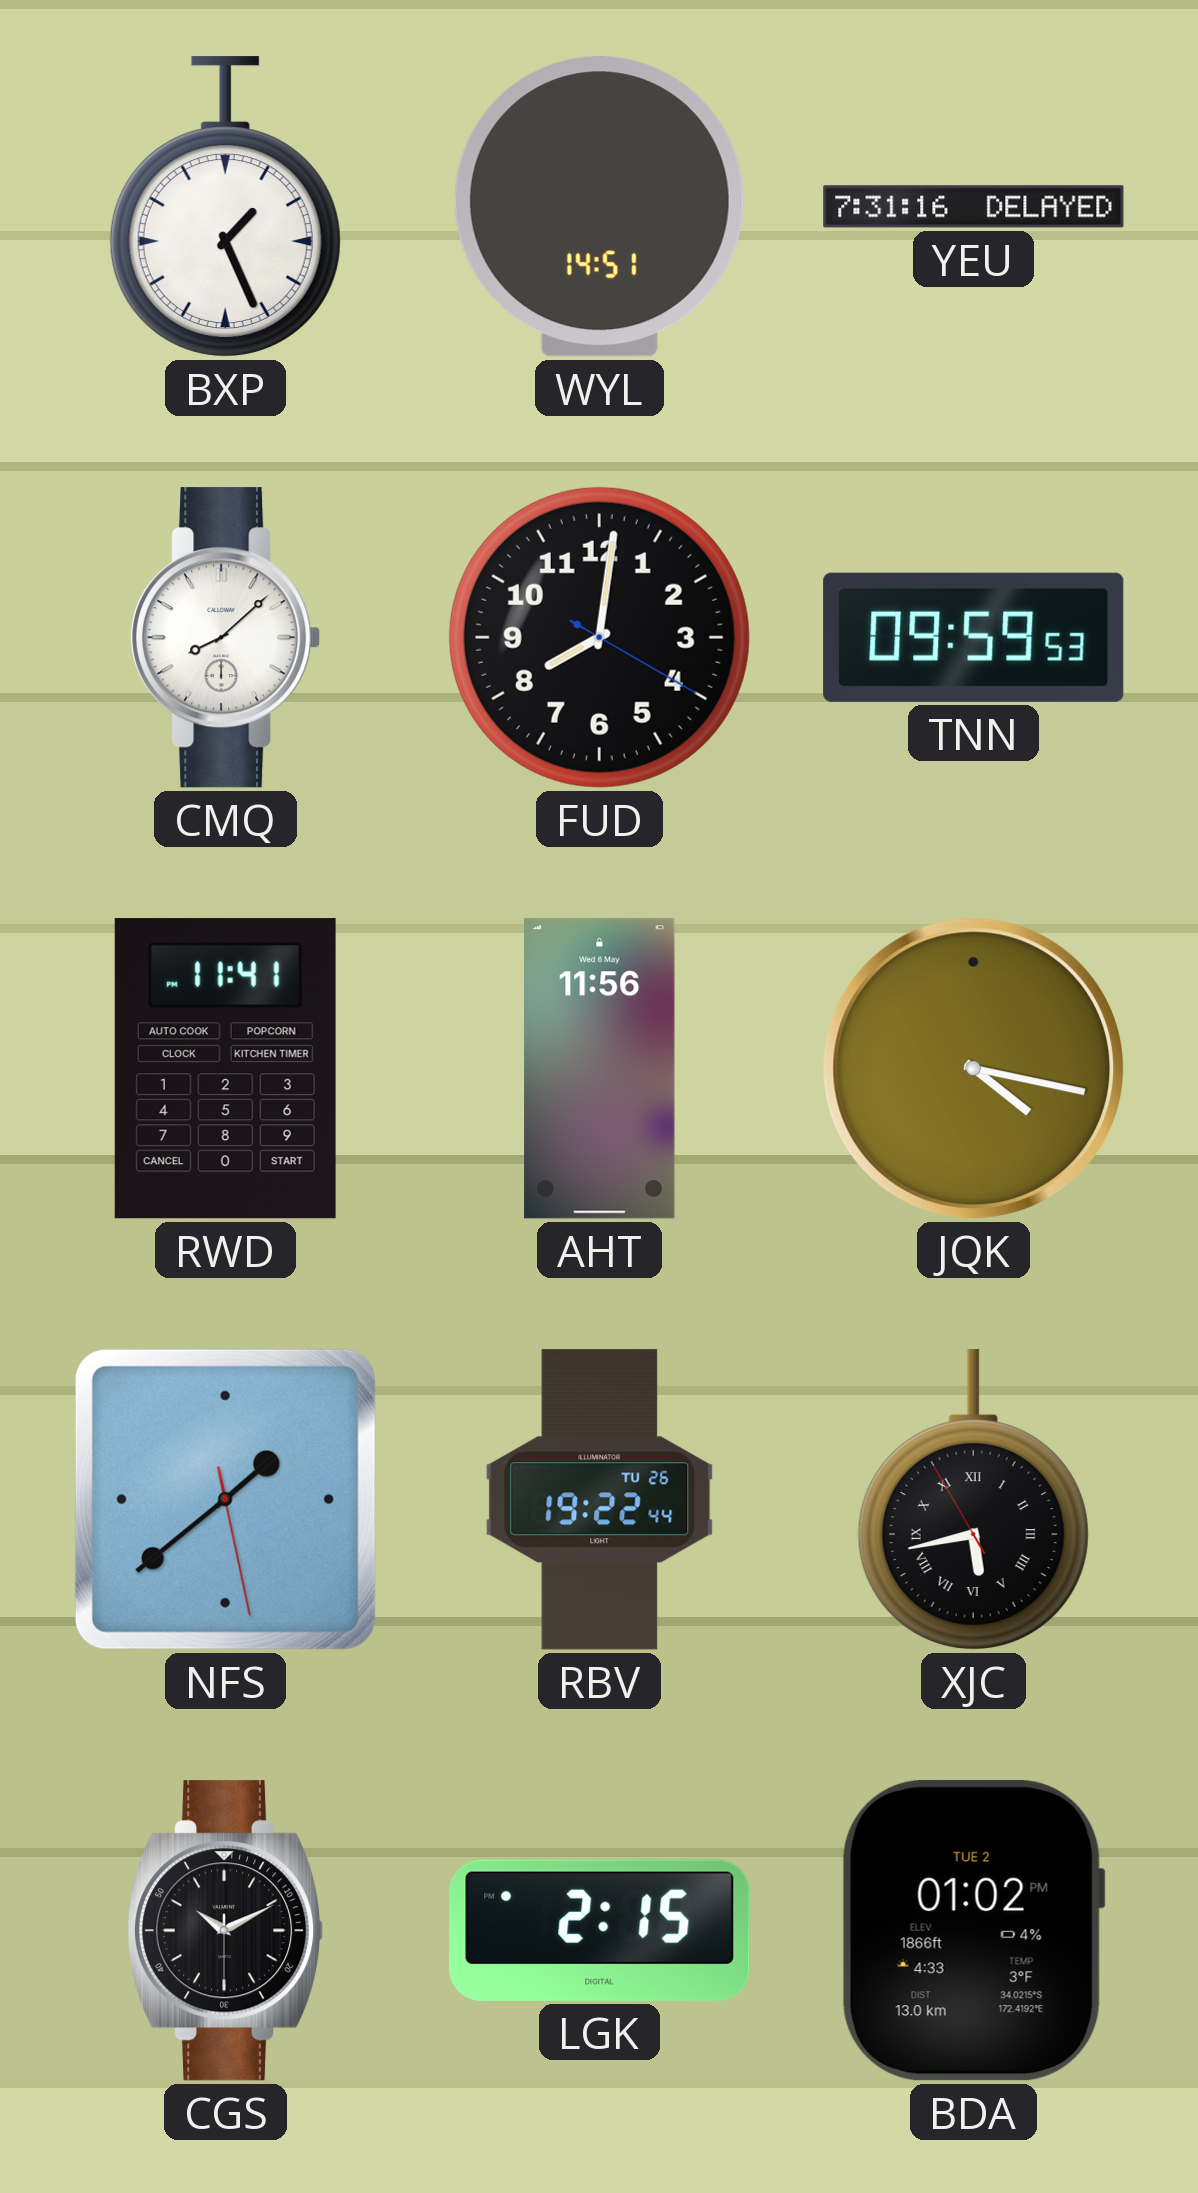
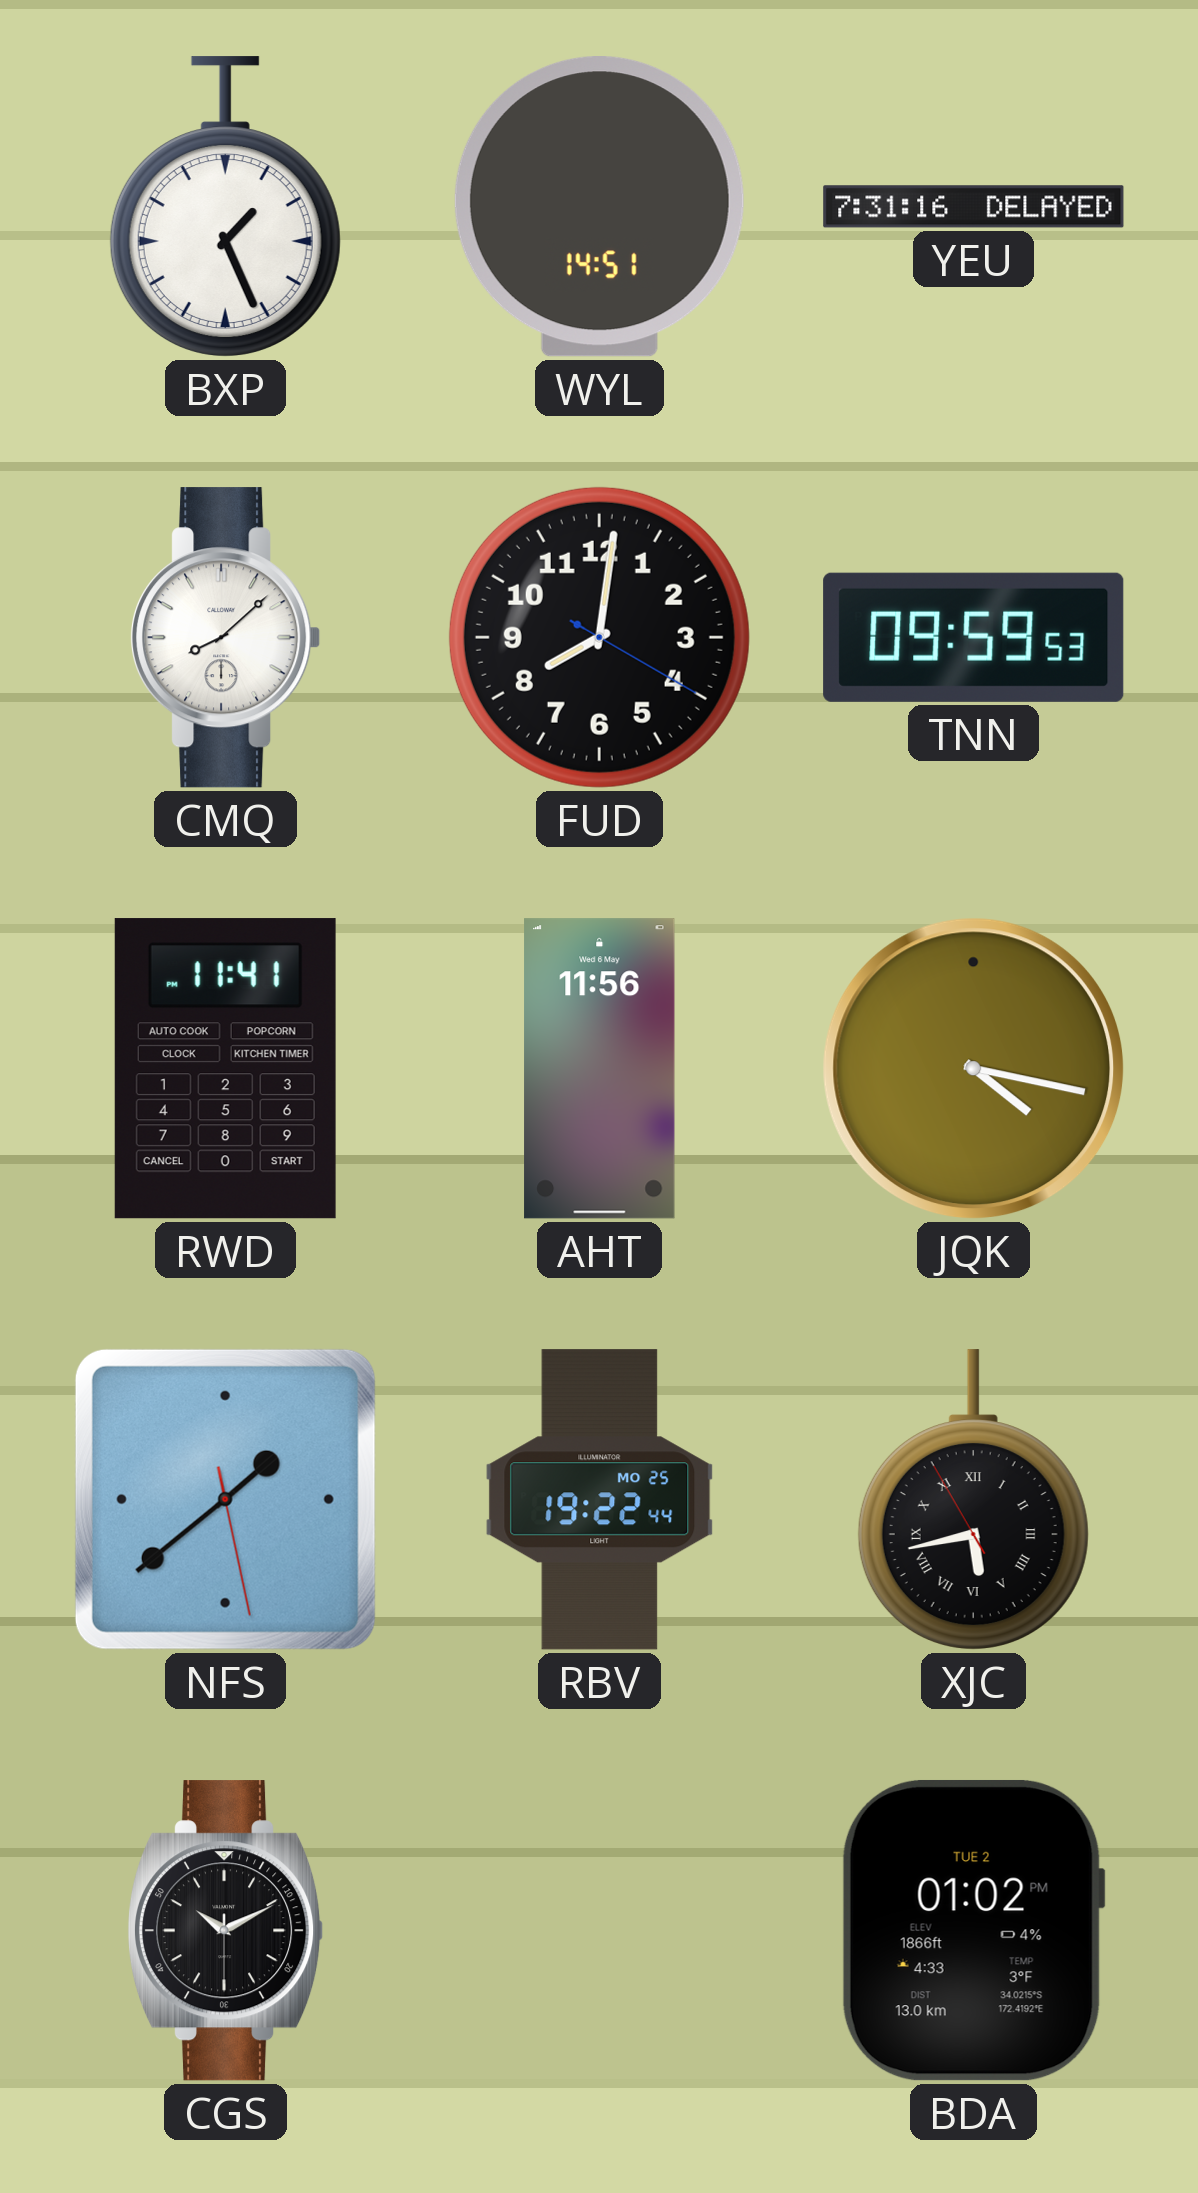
RBV date: TU 26 -> MO 25
LGK: 2:15 -> none
